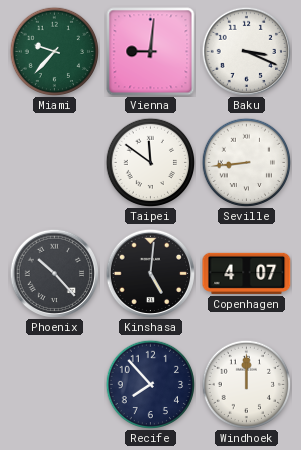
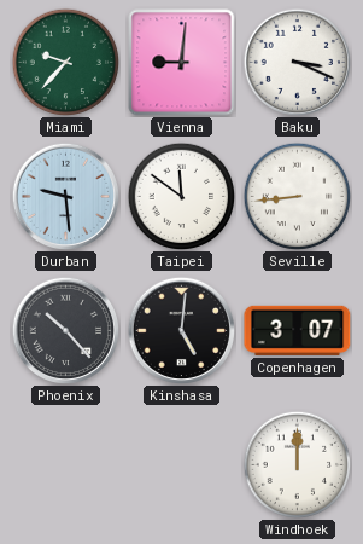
Durban: none -> 9:29
Copenhagen: 4:07 -> 3:07
Recife: 7:53 -> none
